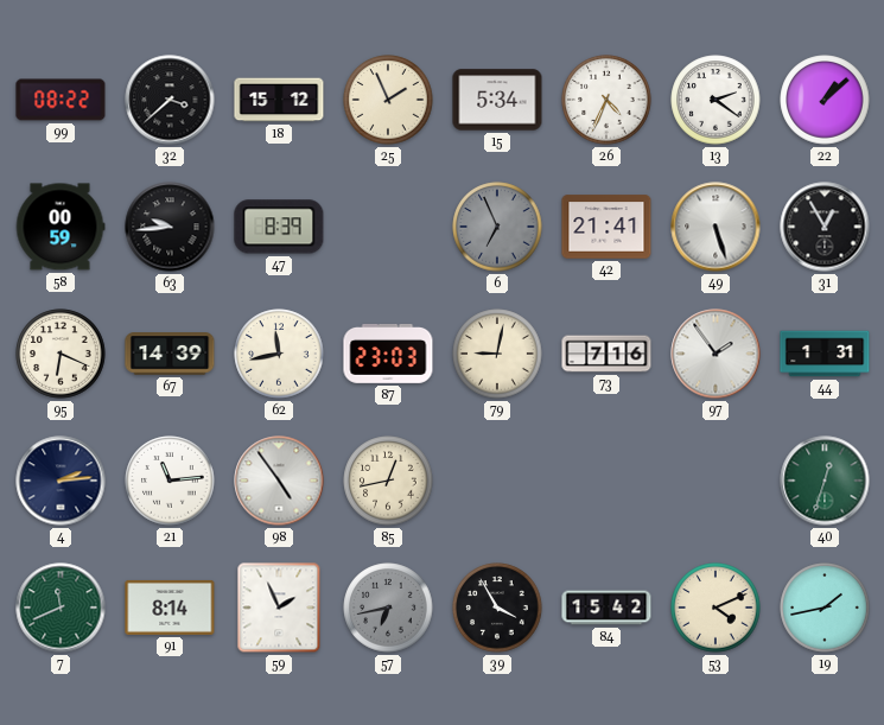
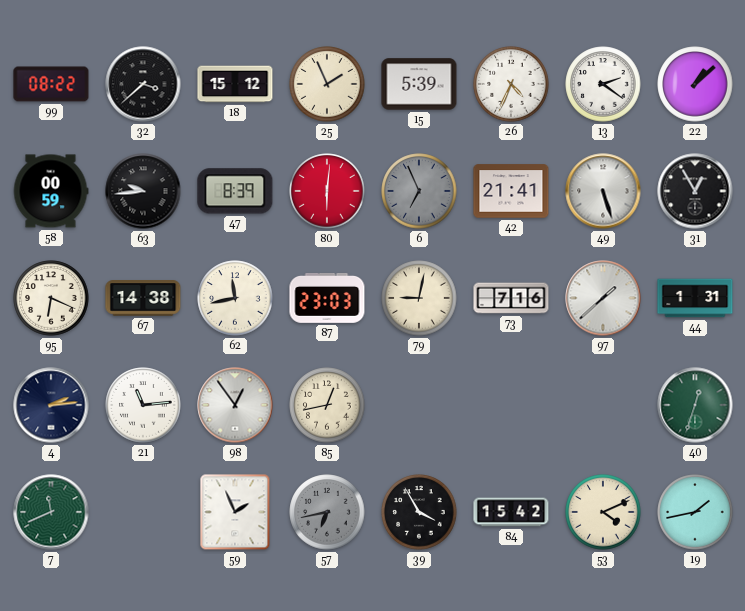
15: 5:34 -> 5:39
80: none -> 6:01
67: 14:39 -> 14:38
97: 1:54 -> 1:38
98: 4:54 -> 12:54
91: 8:14 -> none
